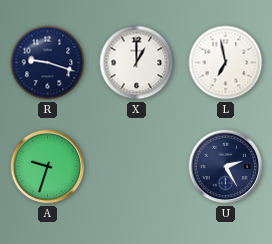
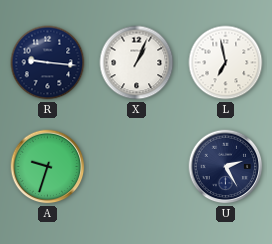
R: 9:18 -> 9:16
X: 1:00 -> 1:04
